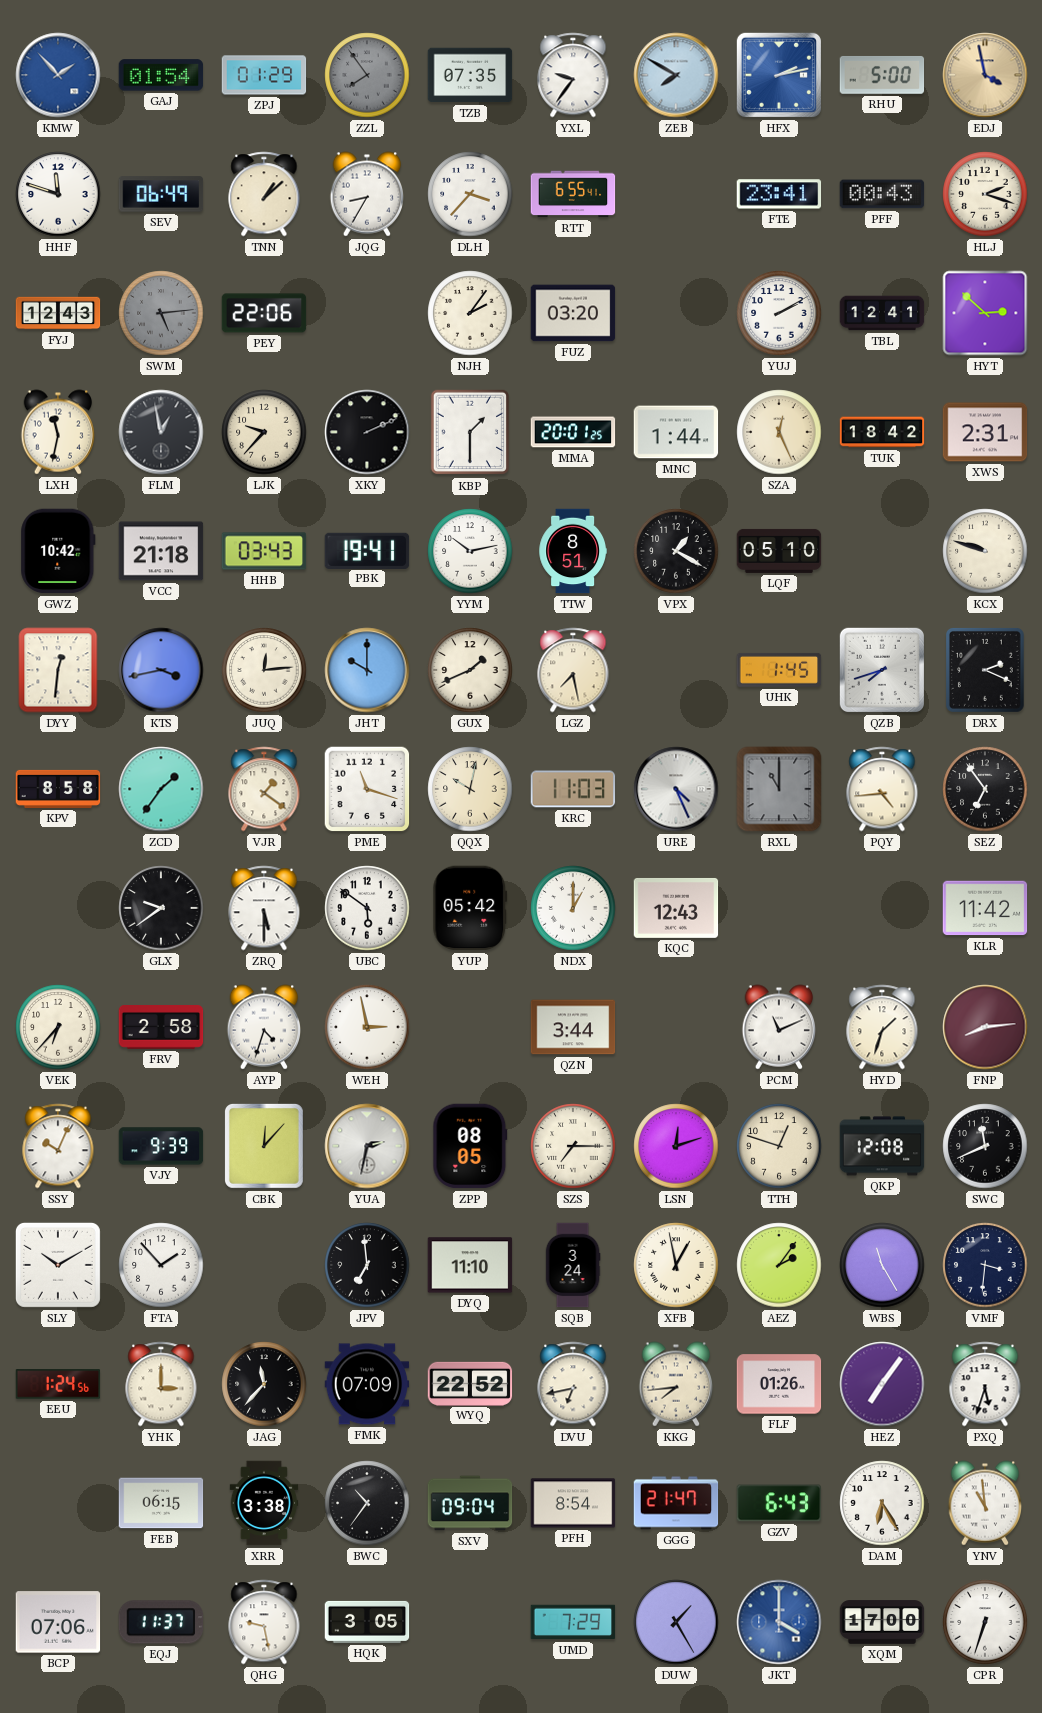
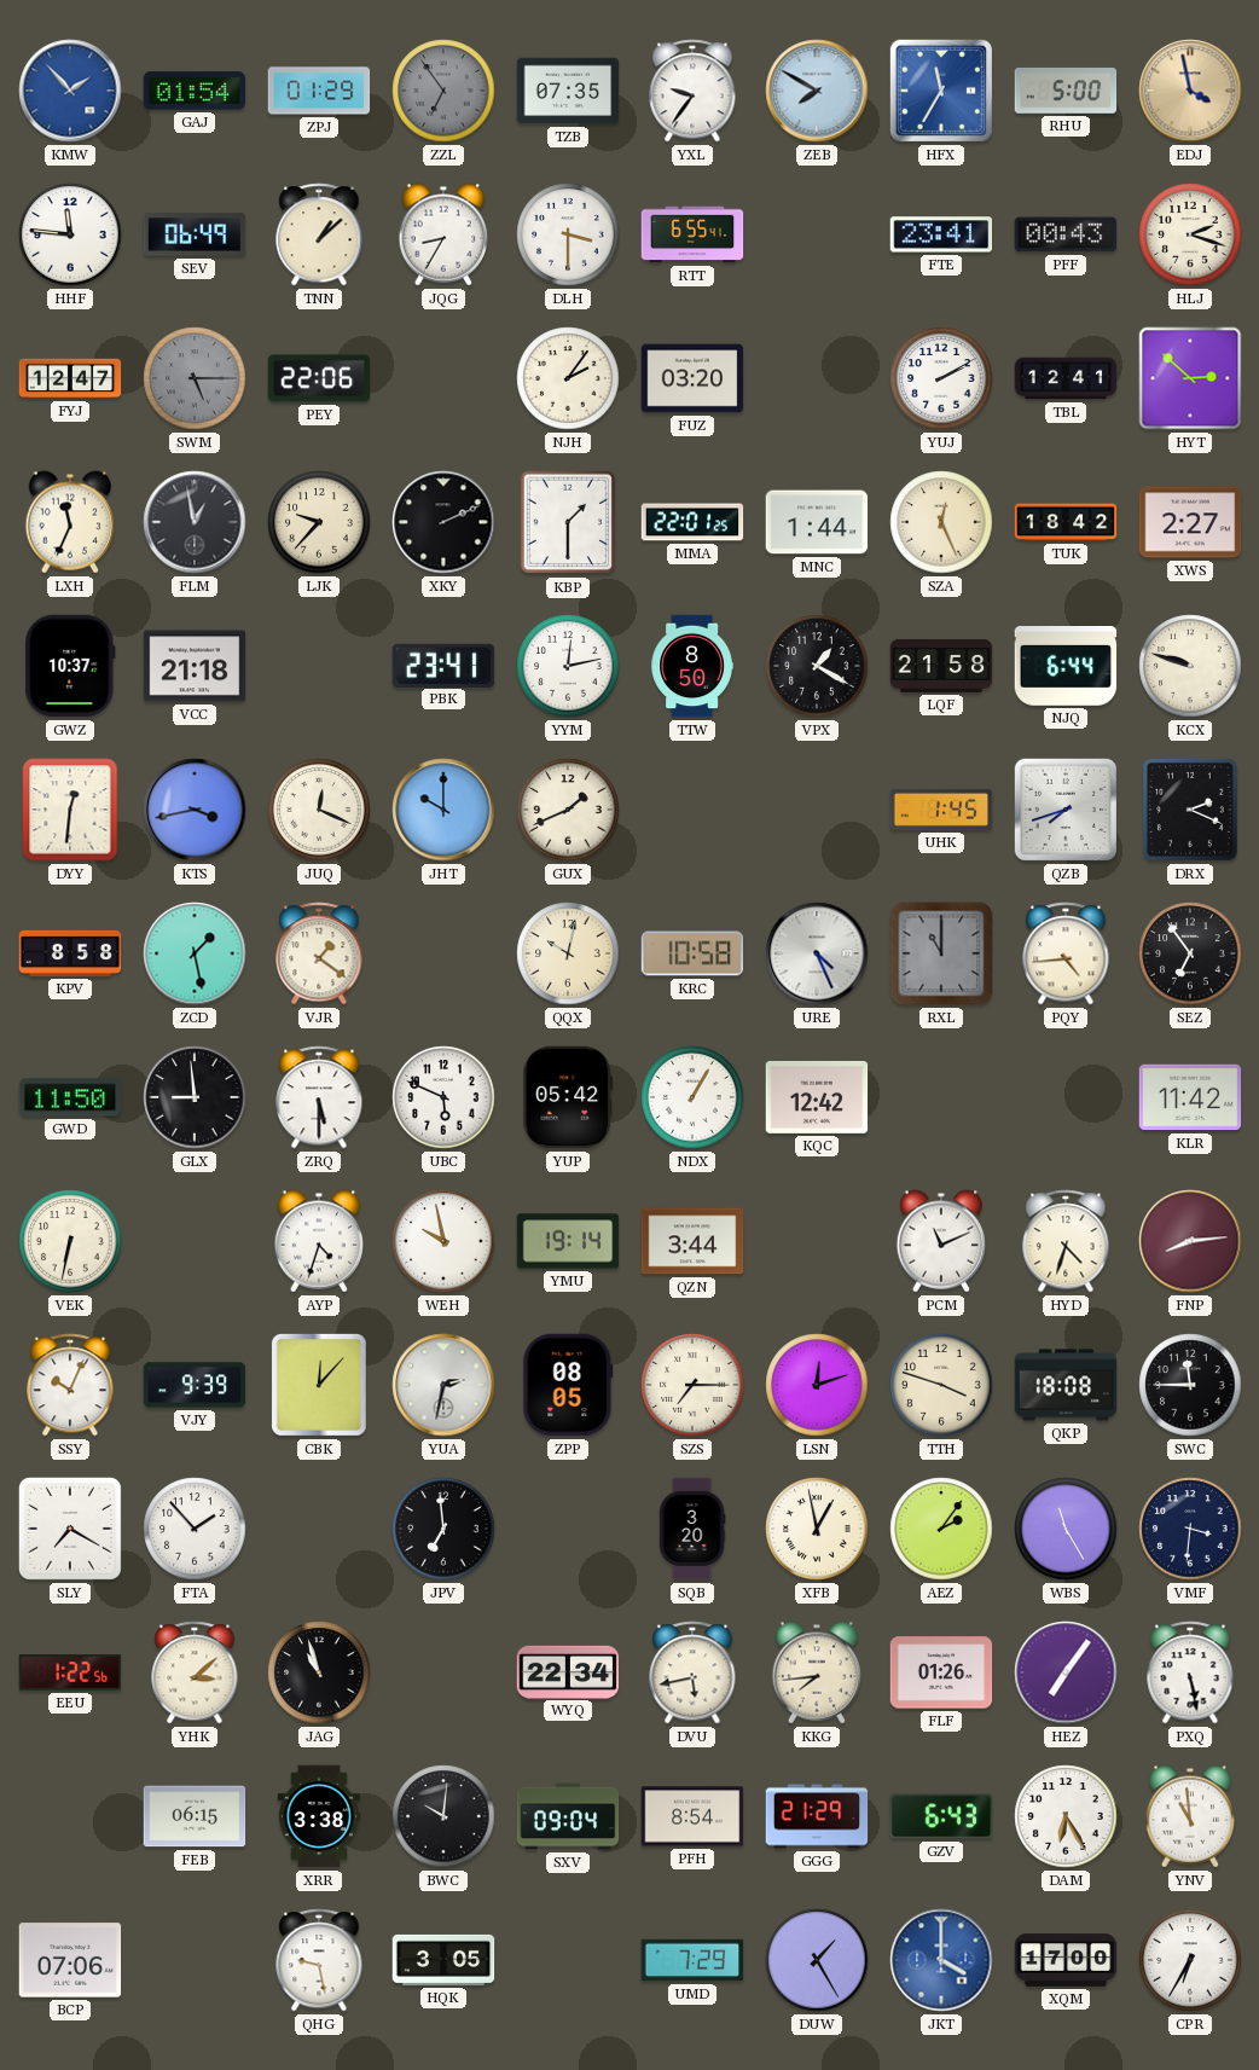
ZZL: 7:54 -> 6:54
HFX: 2:13 -> 11:35
HHF: 11:48 -> 11:46
DLH: 3:37 -> 3:30
FYJ: 12:43 -> 12:47
SWM: 5:14 -> 5:15
LXH: 11:32 -> 11:34
MMA: 20:01 -> 22:01
XWS: 2:31 -> 2:27
GWZ: 10:42 -> 10:37
HHB: 03:43 -> none
PBK: 19:41 -> 23:41
YYM: 10:13 -> 12:13
TTW: 8:51 -> 8:50
LQF: 05:10 -> 21:58
NJQ: none -> 6:44
JUQ: 12:14 -> 12:19
LGZ: 7:28 -> none
ZCD: 1:36 -> 1:28
PME: 11:18 -> none
KRC: 11:03 -> 10:58
GWD: none -> 11:50
GLX: 9:39 -> 8:59
UBC: 5:51 -> 5:49
NDX: 1:00 -> 1:05
KQC: 12:43 -> 12:42
VEK: 6:37 -> 6:32
FRV: 2:58 -> none
WEH: 2:58 -> 9:58
YMU: none -> 19:14
HYD: 1:33 -> 4:33
TTH: 12:48 -> 3:48
QKP: 12:08 -> 18:08
SWC: 11:41 -> 11:45
SLY: 10:10 -> 7:20
DYQ: 11:10 -> none
SQB: 3:24 -> 3:20
EEU: 1:24 -> 1:22
YHK: 3:00 -> 3:08
JAG: 11:37 -> 10:57
FMK: 07:09 -> none
WYQ: 22:52 -> 22:34
DVU: 6:43 -> 5:43
PXQ: 5:33 -> 5:28
BWC: 10:36 -> 10:01
GGG: 21:47 -> 21:29
EQJ: 11:37 -> none
CPR: 6:33 -> 6:35
